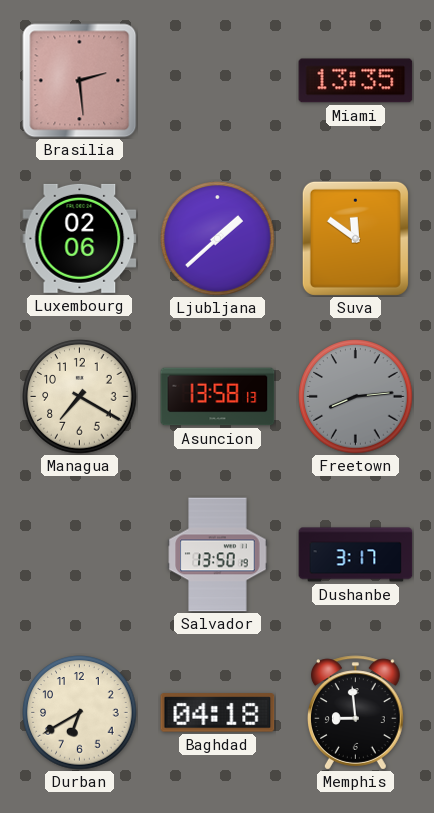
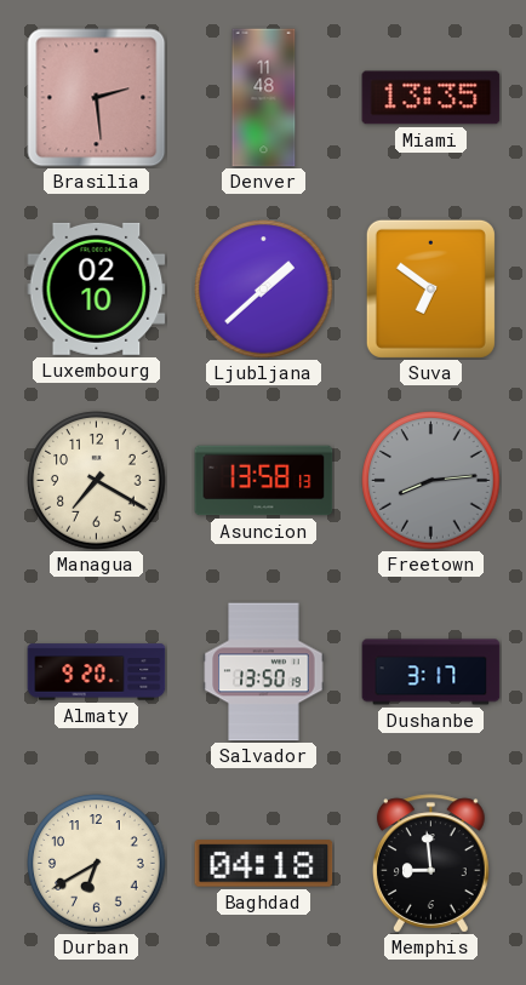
Denver: none -> 11:48
Luxembourg: 02:06 -> 02:10
Suva: 11:51 -> 6:51
Almaty: none -> 9:20
